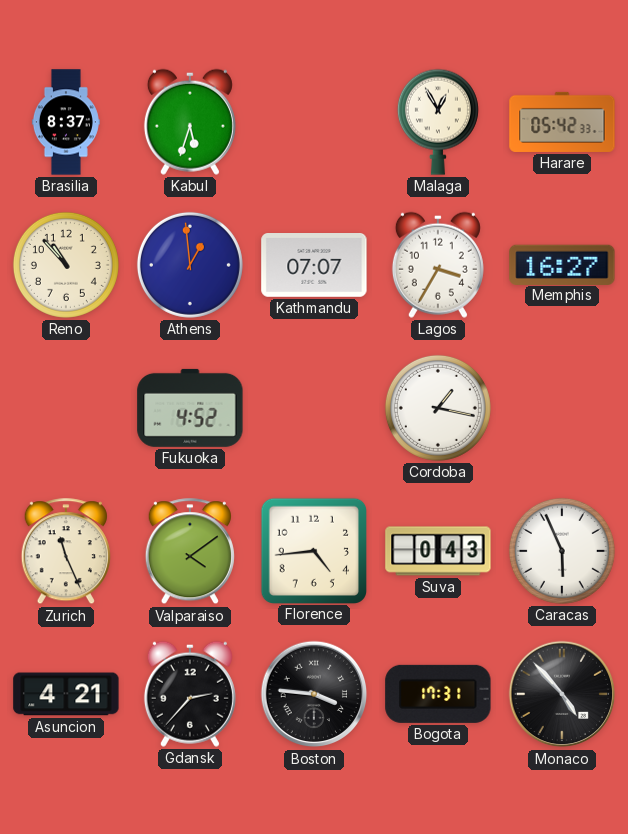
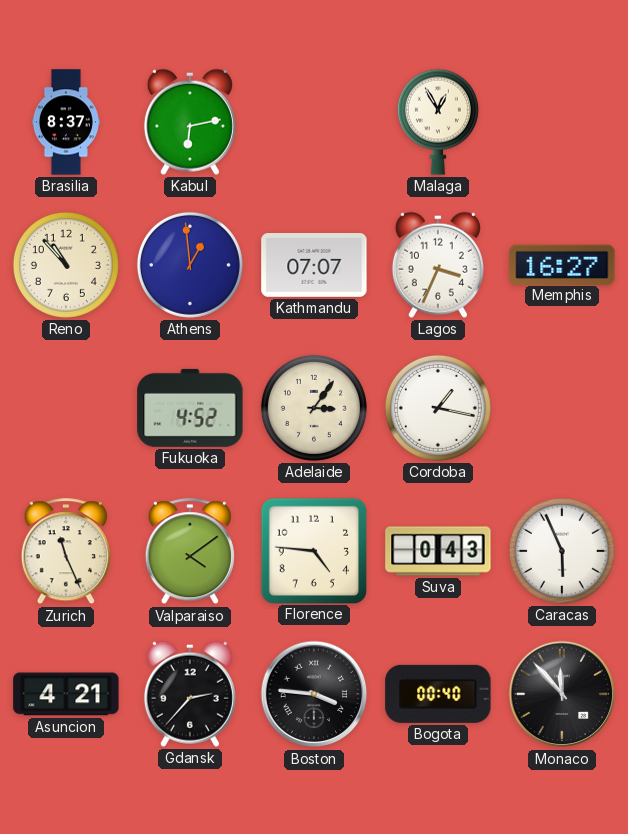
Kabul: 5:33 -> 6:13
Harare: 05:42 -> none
Lagos: 3:35 -> 3:34
Adelaide: none -> 3:06
Florence: 4:44 -> 4:46
Bogota: 17:31 -> 00:40
Monaco: 4:53 -> 11:53
